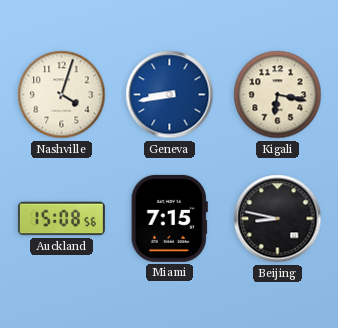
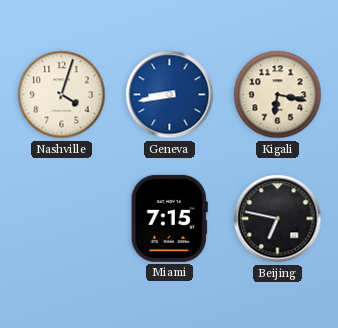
Auckland: 15:08 -> none
Beijing: 8:47 -> 6:47
